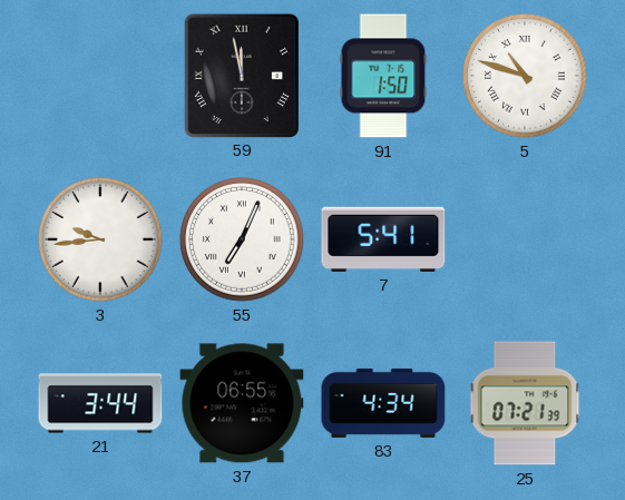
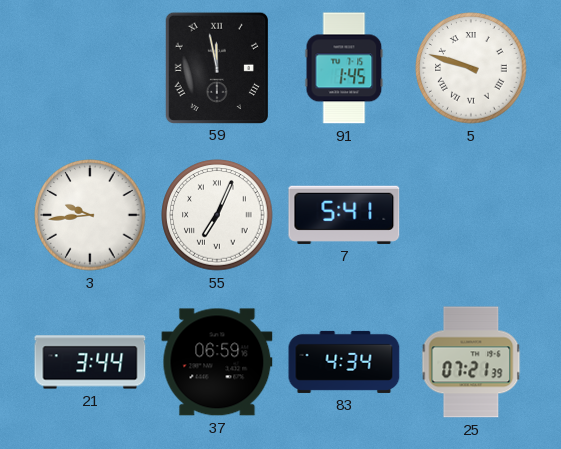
91: 1:50 -> 1:45
5: 10:48 -> 9:48
37: 06:55 -> 06:59
